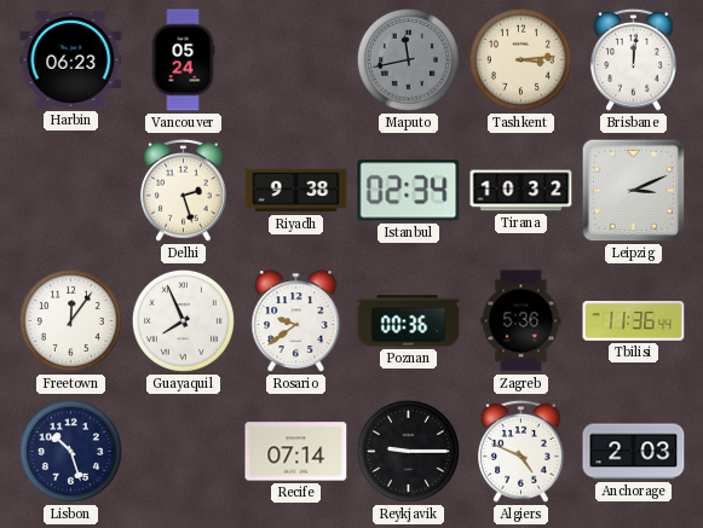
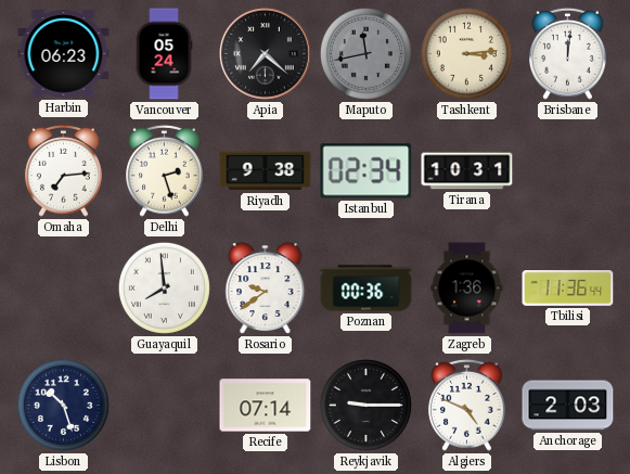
Apia: none -> 7:22
Omaha: none -> 7:14
Tirana: 10:32 -> 10:31
Leipzig: 3:11 -> none
Freetown: 12:06 -> none
Guayaquil: 7:56 -> 7:59
Zagreb: 5:36 -> 1:36
